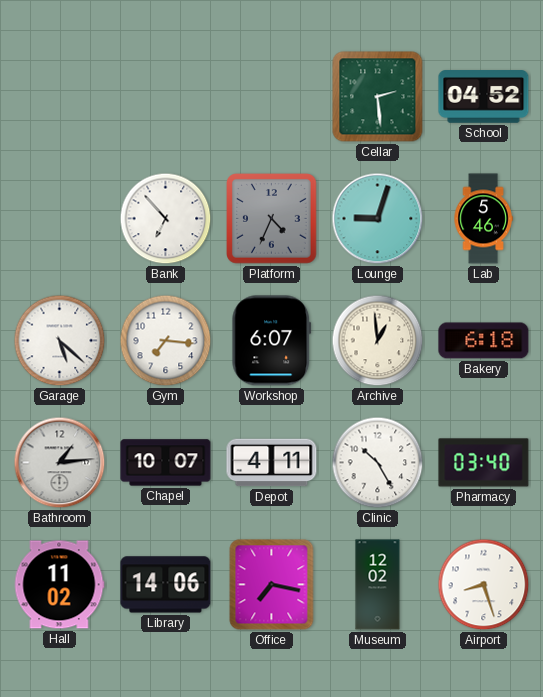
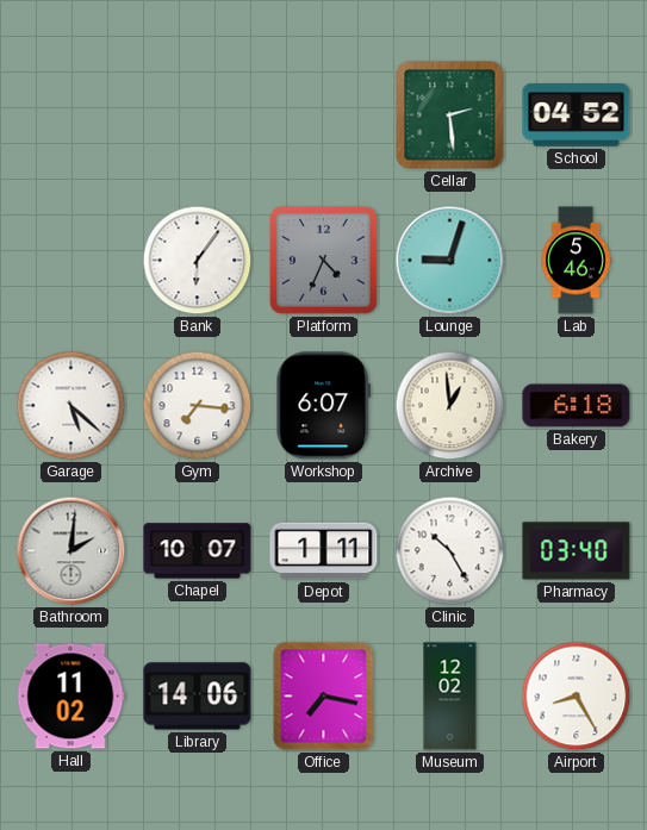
Bank: 6:53 -> 6:06
Bathroom: 1:14 -> 2:01
Depot: 4:11 -> 1:11
Airport: 8:27 -> 8:25
